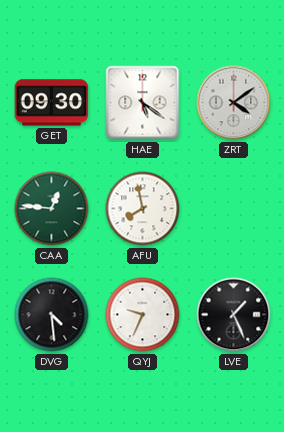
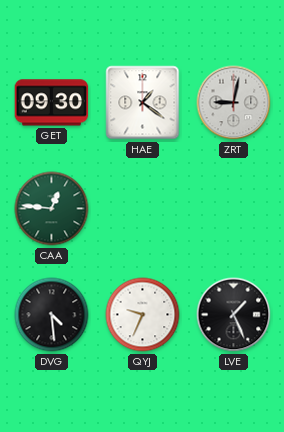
HAE: 5:21 -> 1:21
ZRT: 4:09 -> 9:02
AFU: 7:58 -> none
